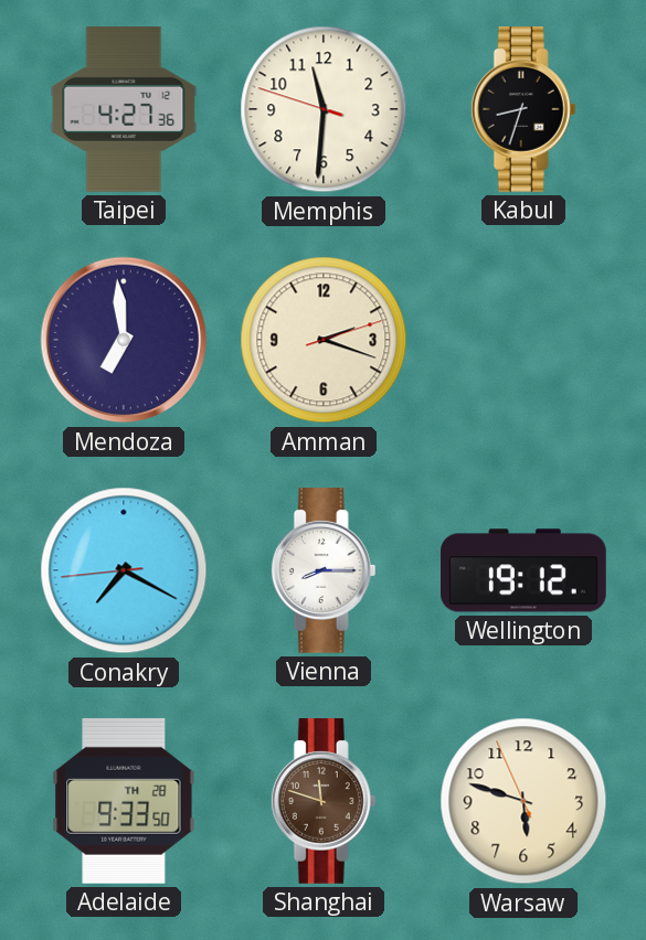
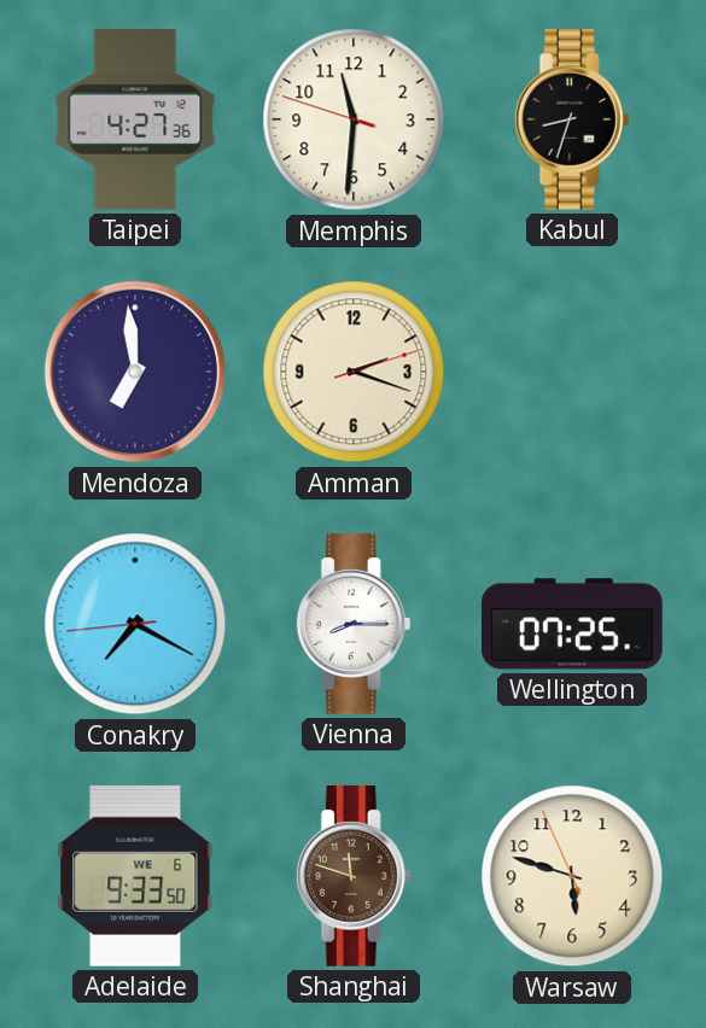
Wellington: 19:12 -> 07:25
Adelaide date: TH 28 -> WE 6
